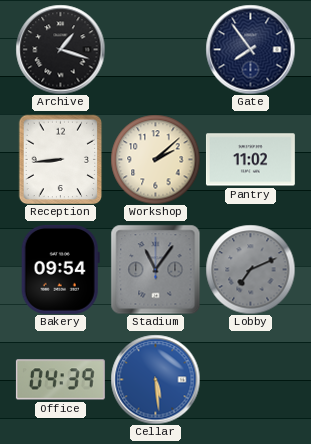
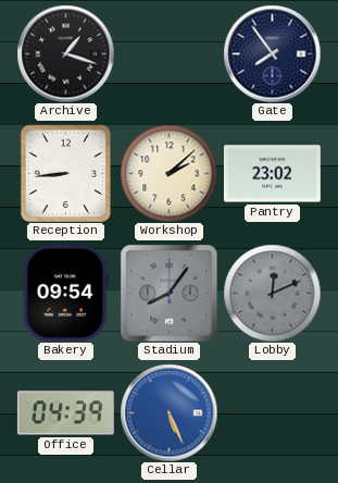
Pantry: 11:02 -> 23:02
Stadium: 11:06 -> 8:06
Lobby: 7:11 -> 12:11
Cellar: 5:29 -> 5:26
